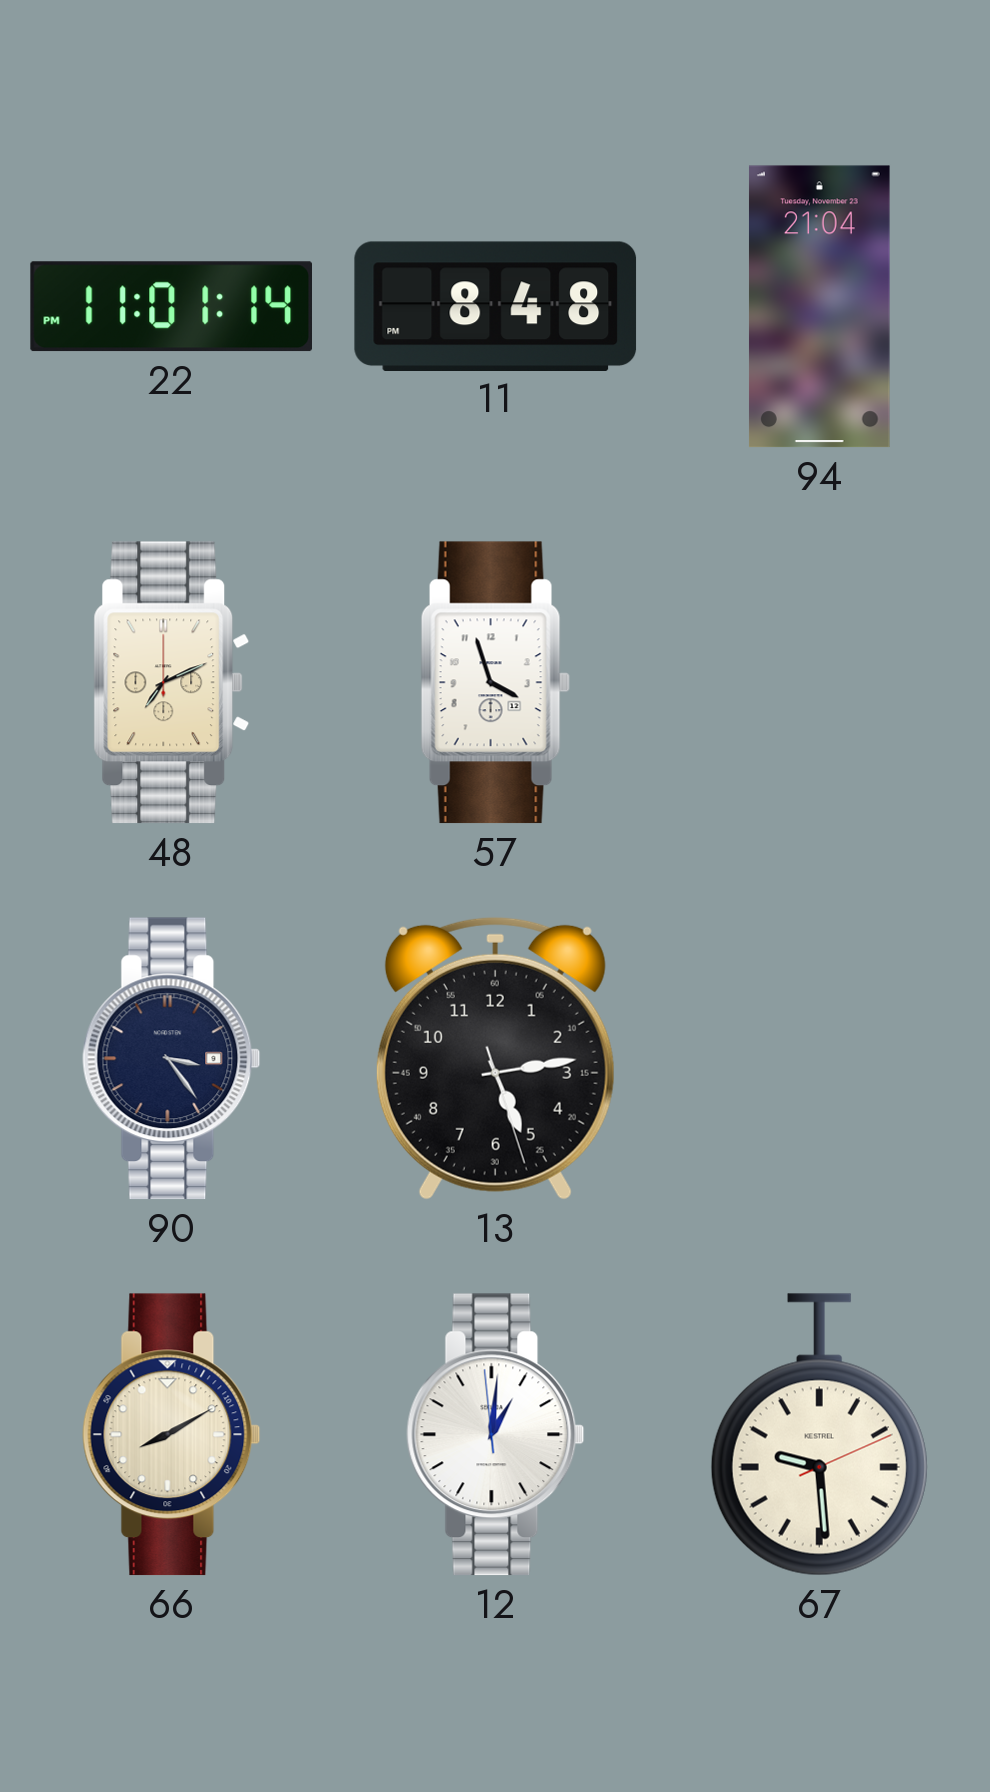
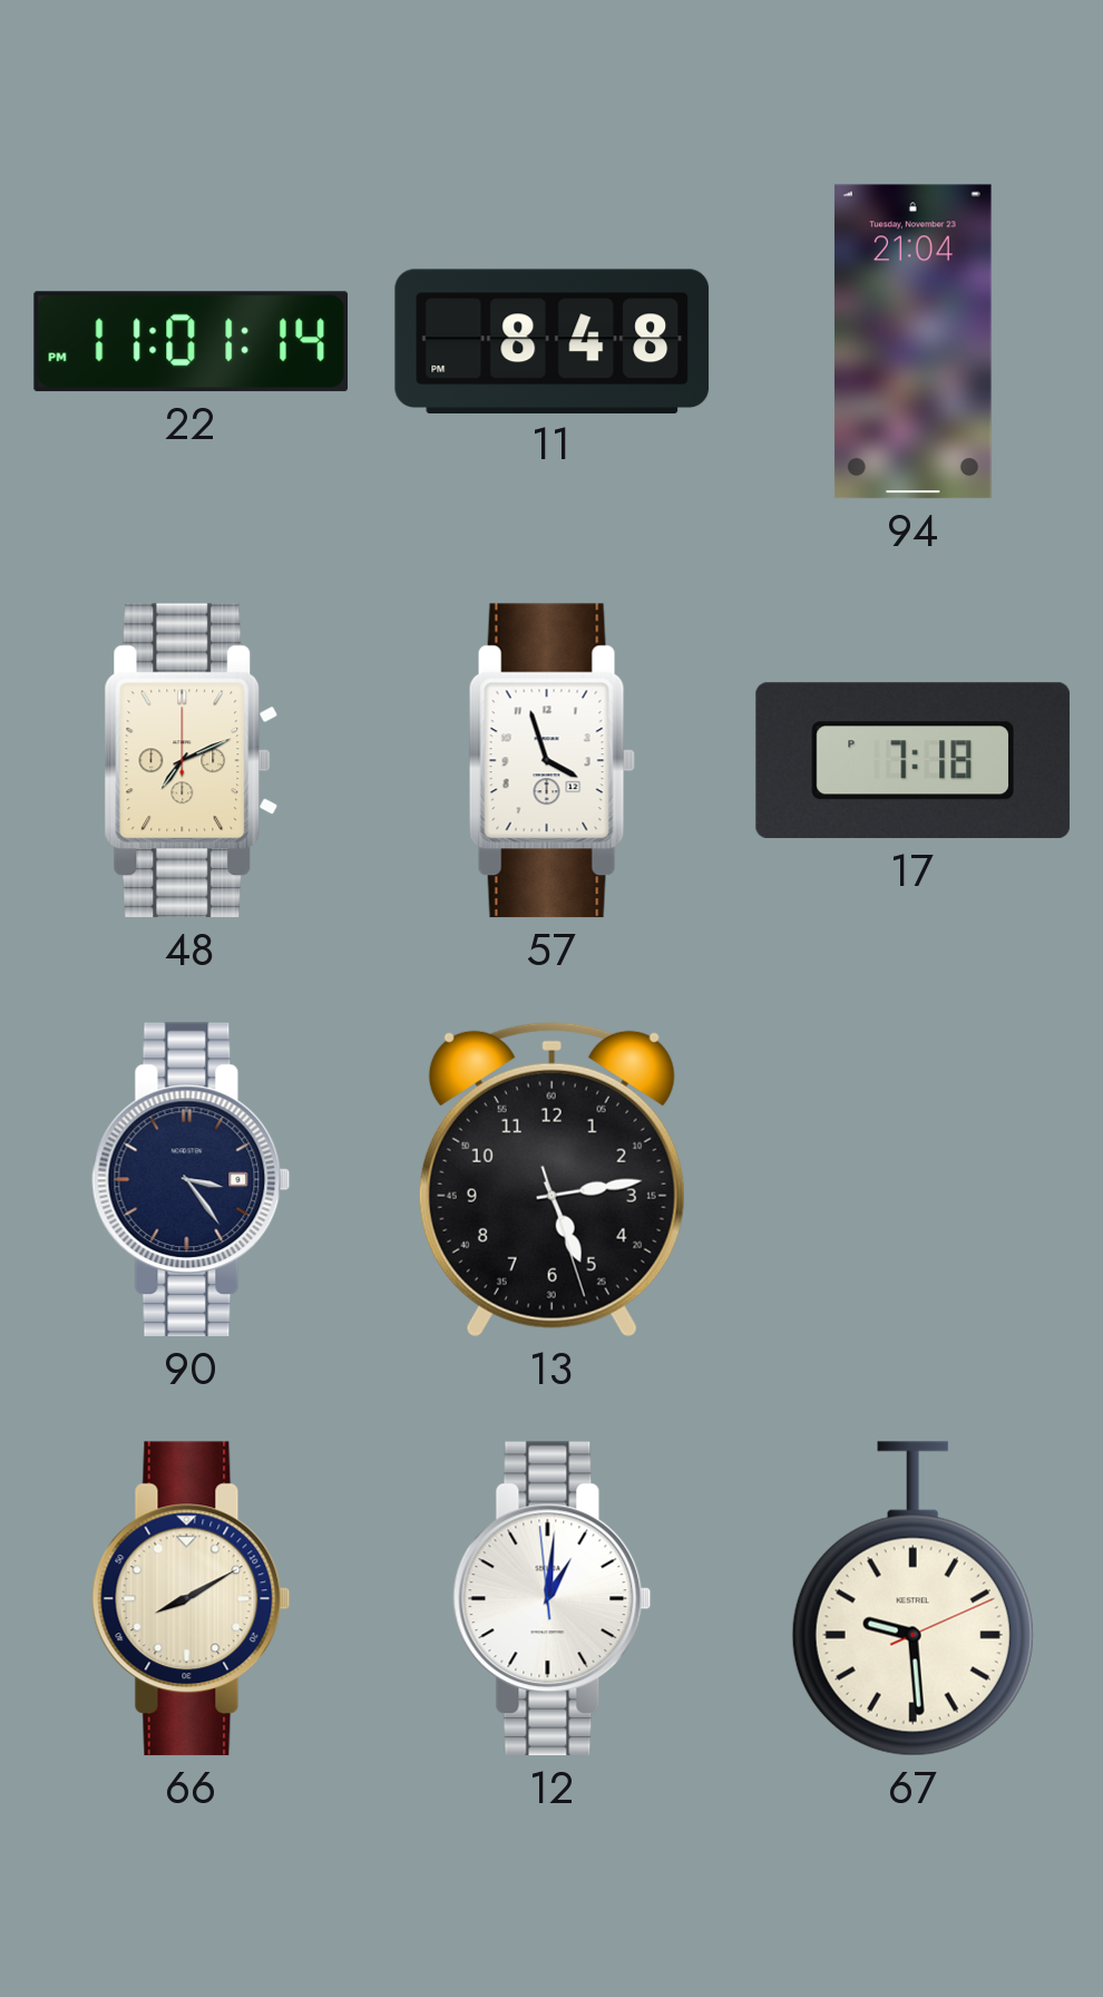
17: none -> 7:18
